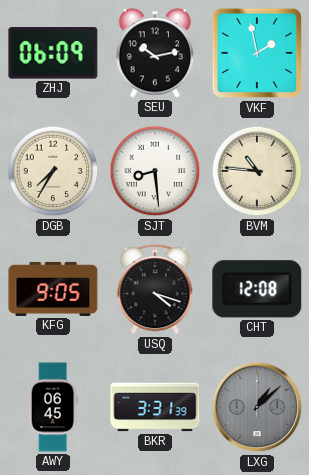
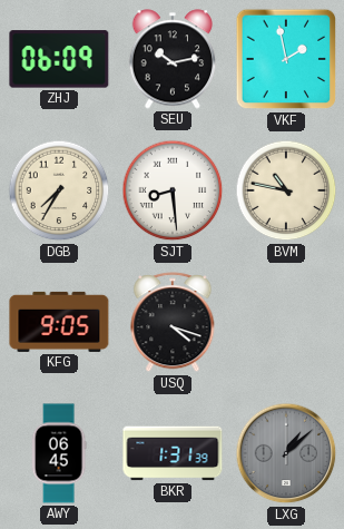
BVM: 10:46 -> 10:47
CHT: 12:08 -> none
BKR: 3:31 -> 1:31
